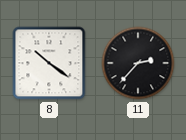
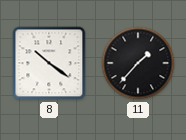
11: 2:37 -> 1:37
